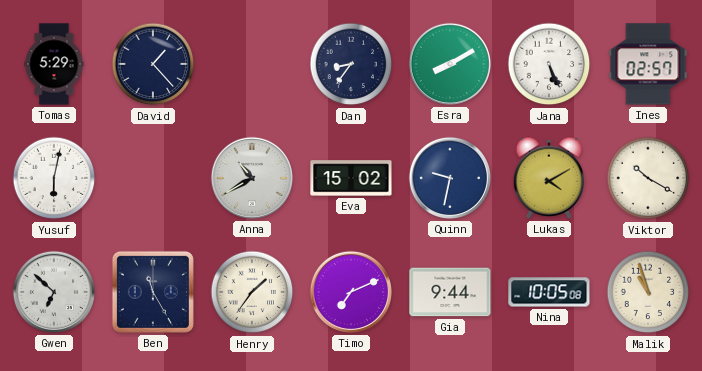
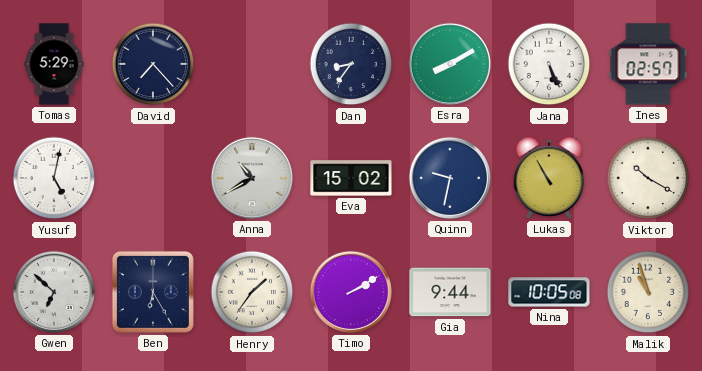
David: 1:23 -> 7:23
Yusuf: 6:02 -> 5:02
Lukas: 4:10 -> 10:55
Ben: 11:25 -> 6:25
Timo: 7:11 -> 2:10
